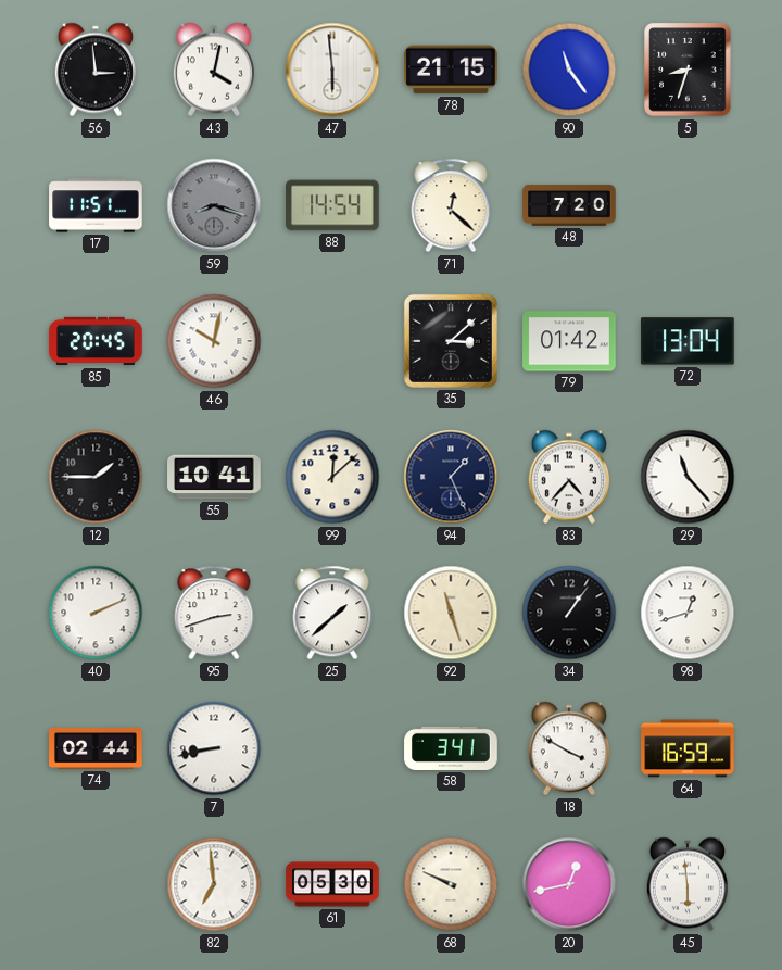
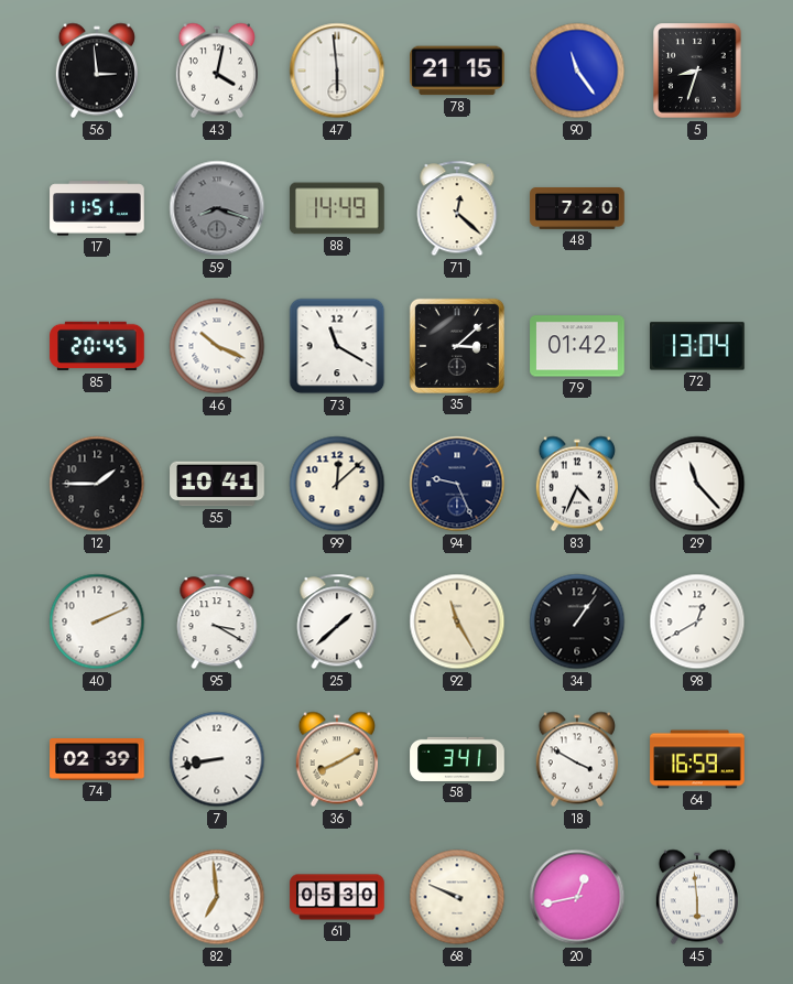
88: 14:54 -> 14:49
46: 10:02 -> 10:19
73: none -> 11:20
94: 1:26 -> 9:26
83: 4:37 -> 4:34
95: 2:42 -> 3:20
92: 11:27 -> 11:25
98: 12:42 -> 12:40
74: 02:44 -> 02:39
36: none -> 8:10
